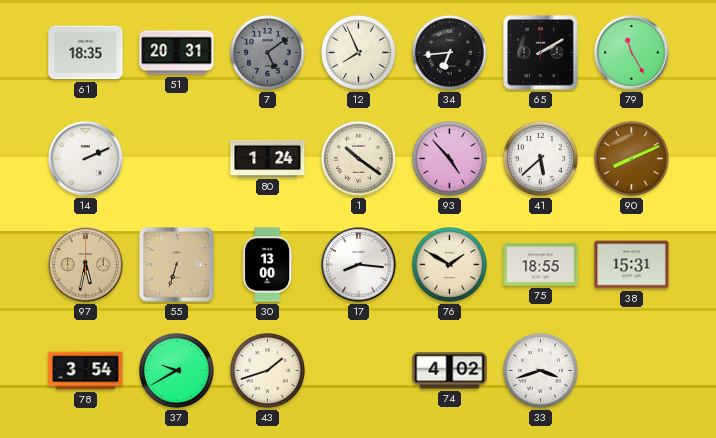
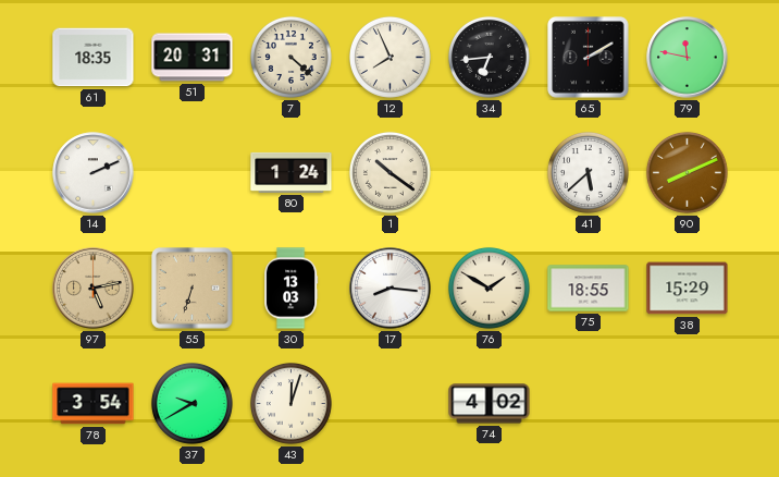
7: 5:09 -> 4:22
7 dial: grey -> cream
79: 11:25 -> 11:47
93: 4:53 -> none
97: 5:32 -> 5:13
30: 13:00 -> 13:03
38: 15:31 -> 15:29
43: 1:42 -> 12:03
33: 3:42 -> none
